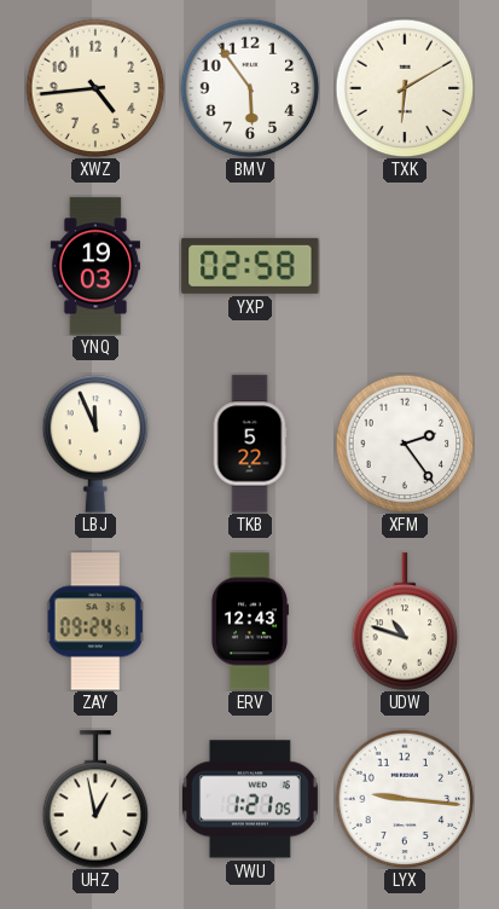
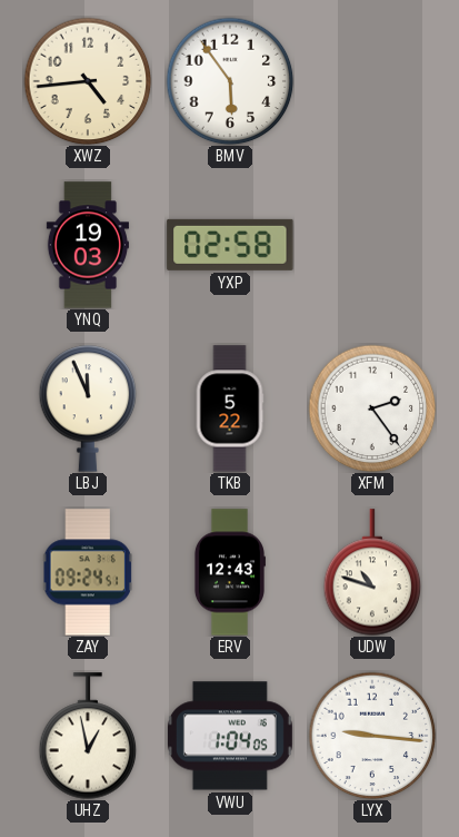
TXK: 6:10 -> none
VWU: 1:21 -> 1:04
